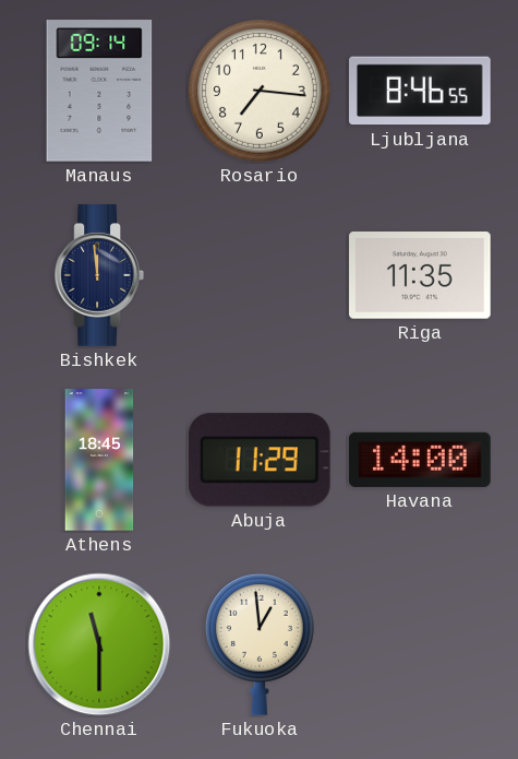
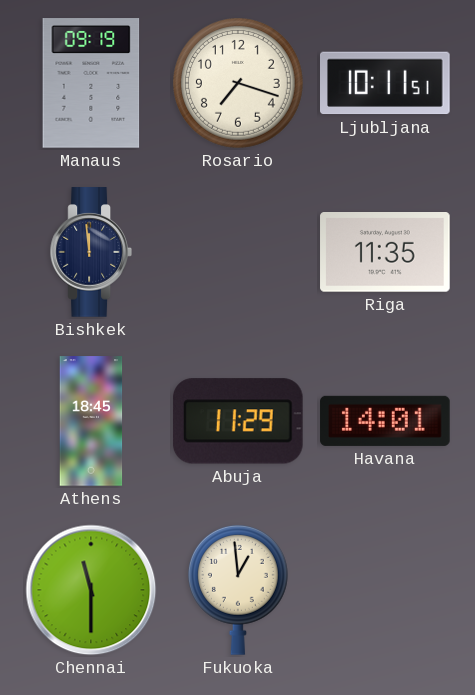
Manaus: 09:14 -> 09:19
Rosario: 7:16 -> 7:18
Ljubljana: 8:46 -> 10:11
Havana: 14:00 -> 14:01
